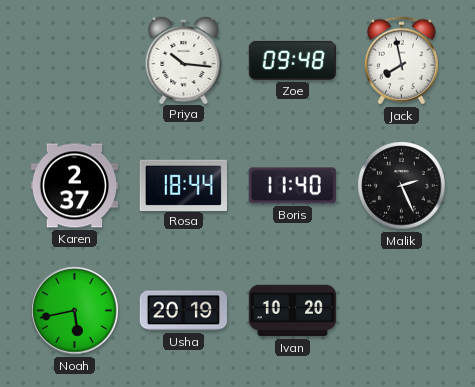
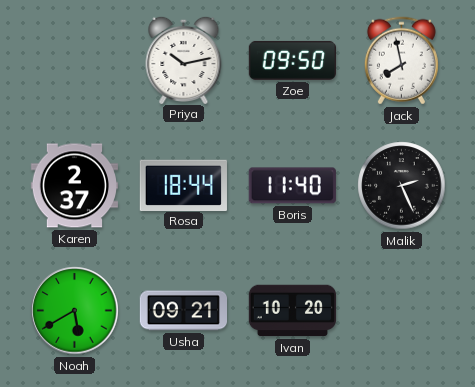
Priya: 10:16 -> 10:13
Zoe: 09:48 -> 09:50
Noah: 5:43 -> 5:40
Usha: 20:19 -> 09:21
